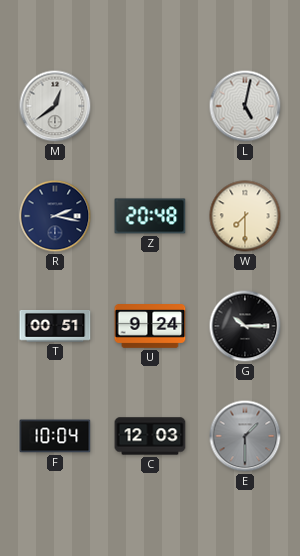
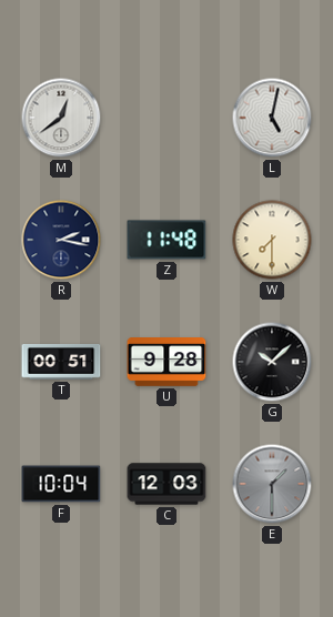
Z: 20:48 -> 11:48
U: 9:24 -> 9:28
G: 10:15 -> 10:08
